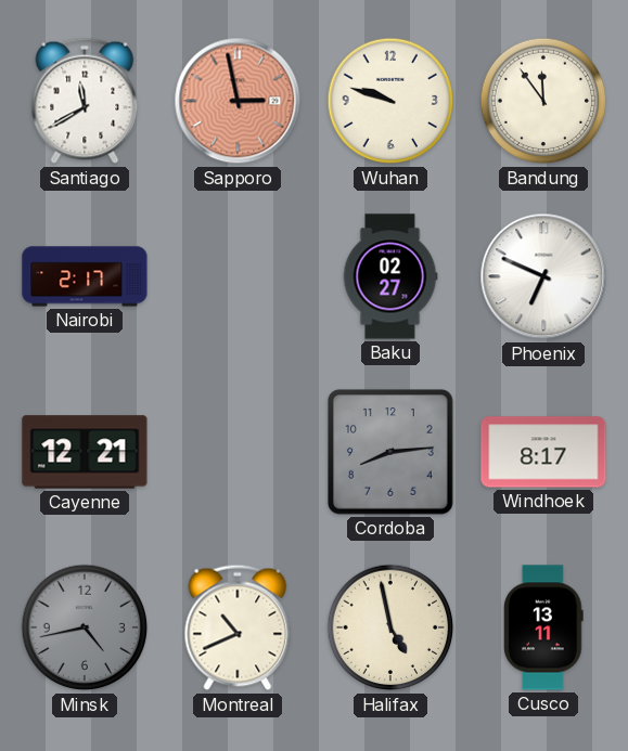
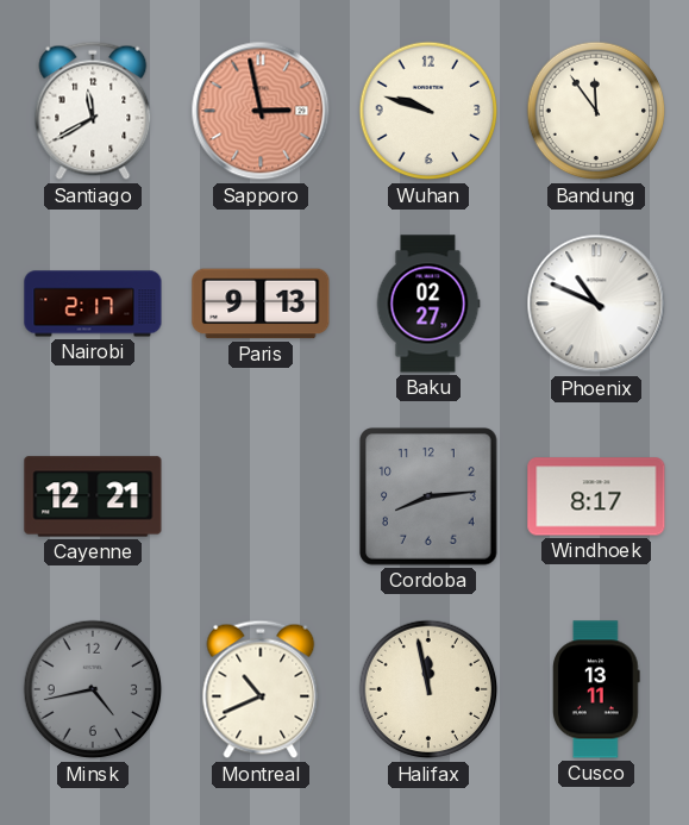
Paris: none -> 9:13
Phoenix: 6:49 -> 10:49
Halifax: 4:58 -> 11:58
